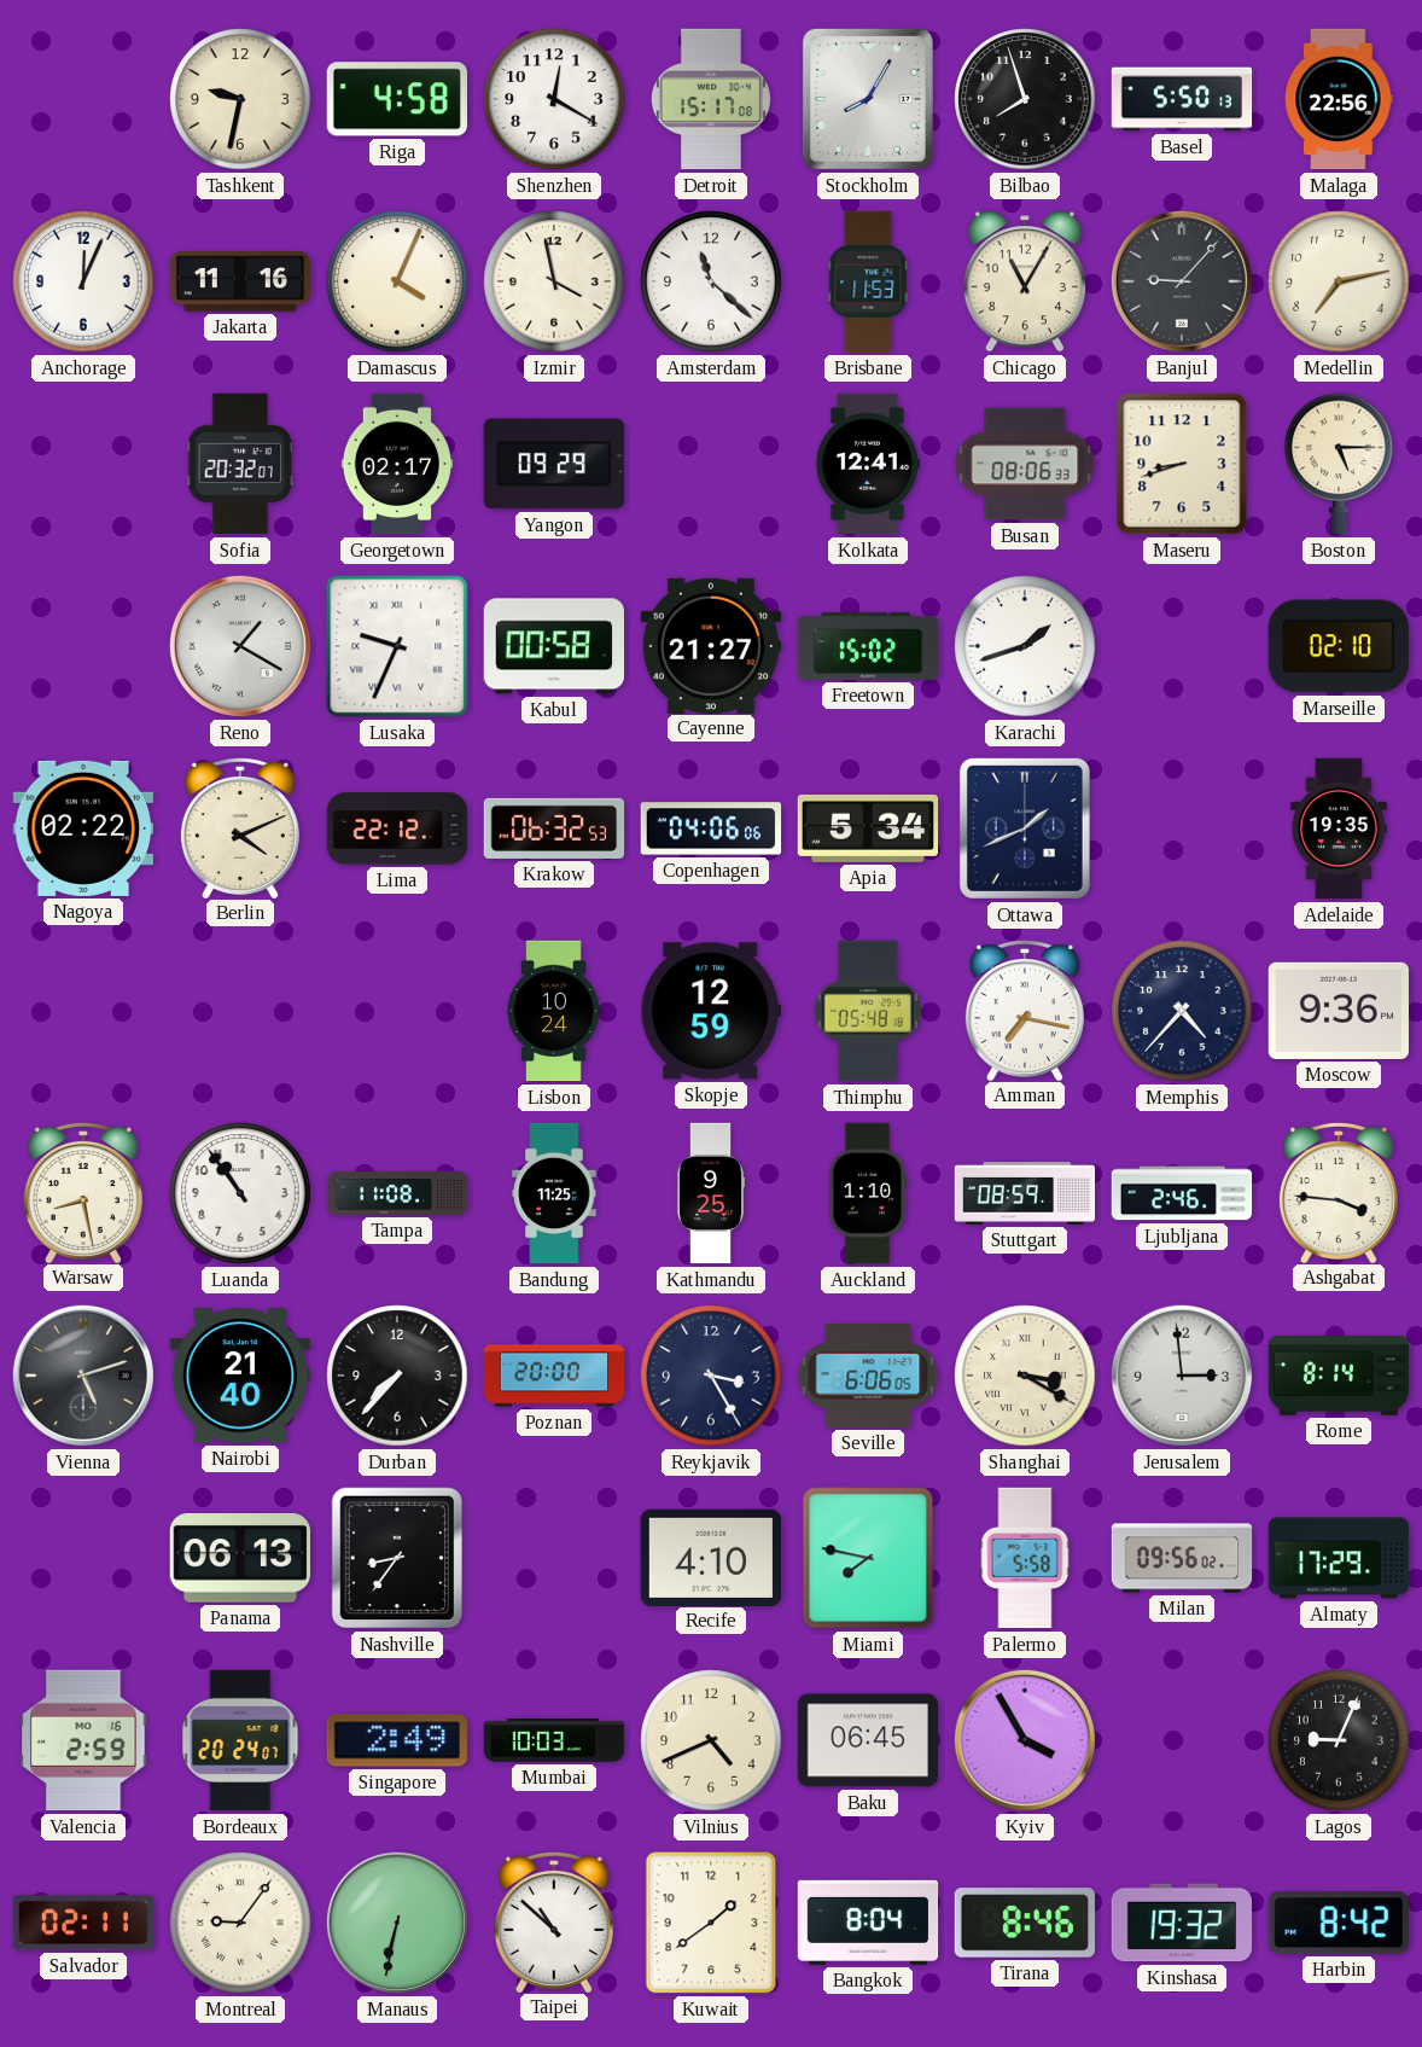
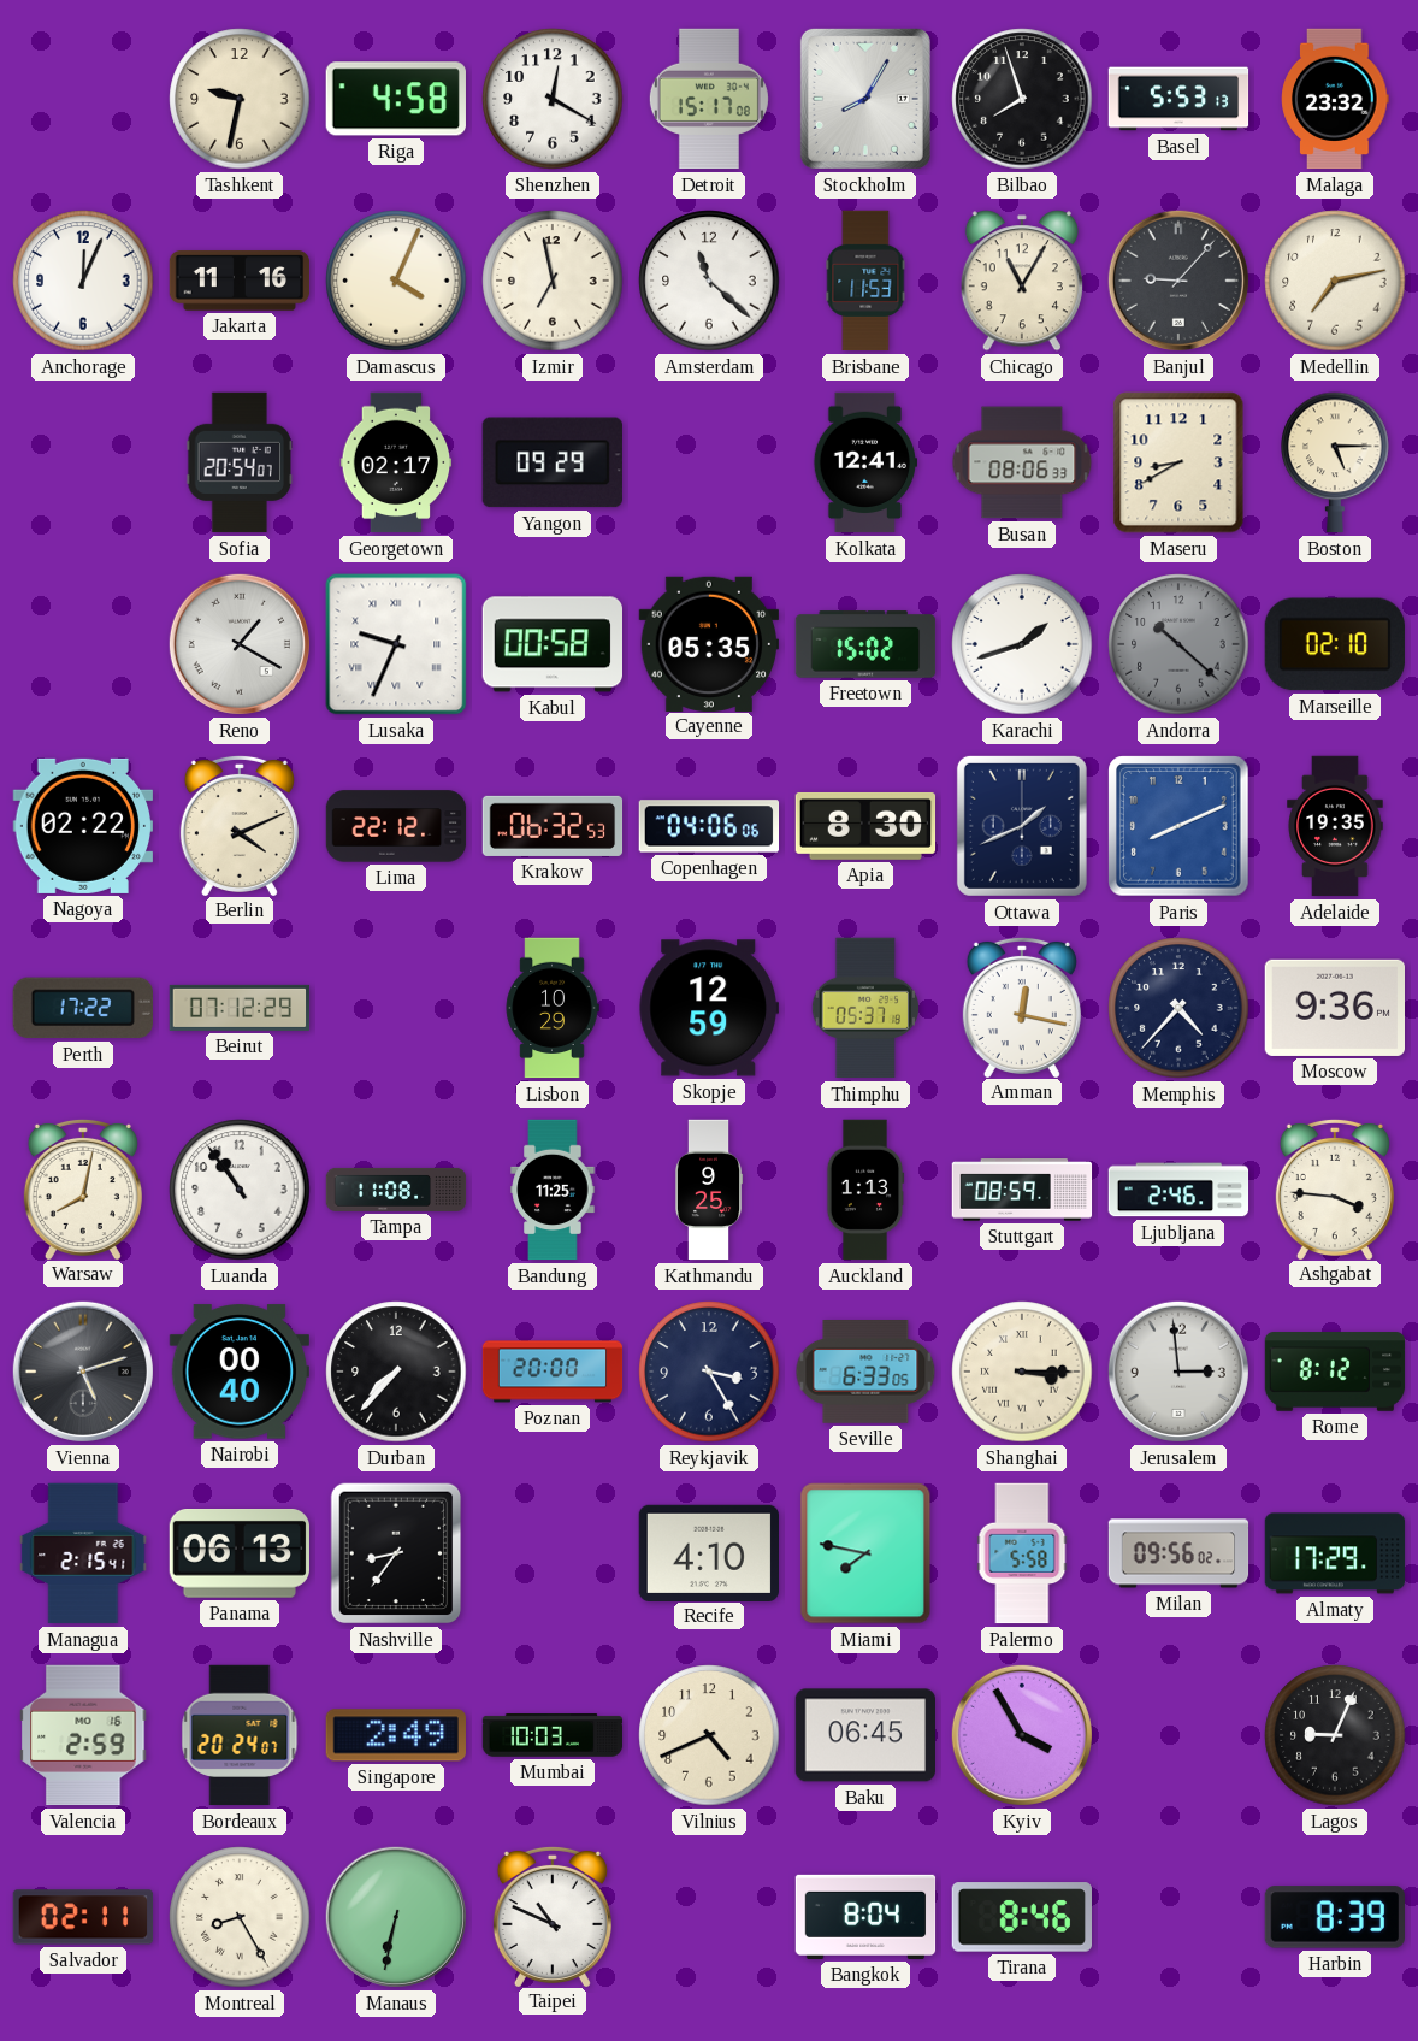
Basel: 5:50 -> 5:53
Malaga: 22:56 -> 23:32
Izmir: 3:58 -> 6:58
Sofia: 20:32 -> 20:54
Maseru: 8:42 -> 8:40
Cayenne: 21:27 -> 05:35
Andorra: none -> 10:22
Apia: 5:34 -> 8:30
Paris: none -> 8:11
Perth: none -> 17:22
Beirut: none -> 07:12
Lisbon: 10:24 -> 10:29
Thimphu: 05:48 -> 05:37
Amman: 7:17 -> 12:17
Warsaw: 8:28 -> 8:02
Auckland: 1:10 -> 1:13
Nairobi: 21:40 -> 00:40
Seville: 6:06 -> 6:33
Shanghai: 3:20 -> 3:15
Rome: 8:14 -> 8:12
Managua: none -> 2:15
Montreal: 9:06 -> 8:25
Taipei: 10:52 -> 10:49
Kuwait: 1:39 -> none
Kinshasa: 19:32 -> none
Harbin: 8:42 -> 8:39
